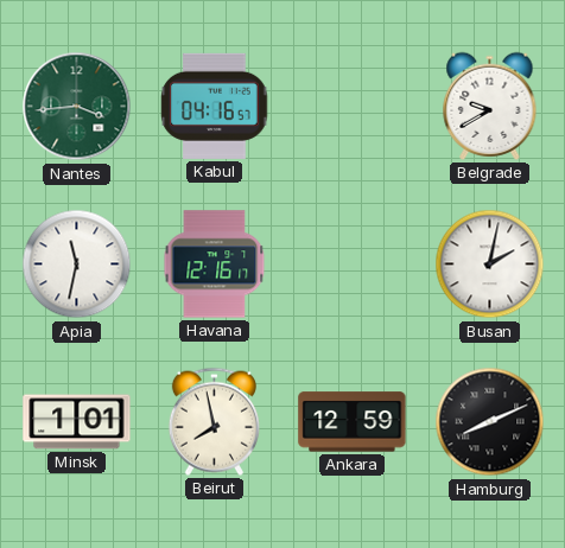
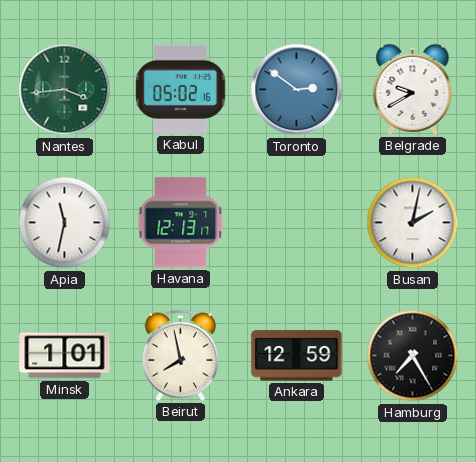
Kabul: 04:16 -> 05:02
Toronto: none -> 2:51
Havana: 12:16 -> 12:13
Hamburg: 8:11 -> 7:25
